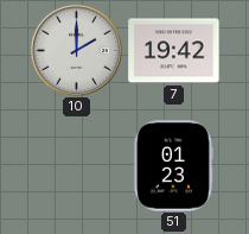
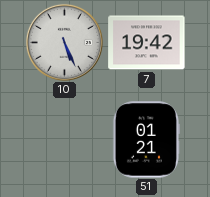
10: 2:00 -> 5:26
51: 01:23 -> 01:21
